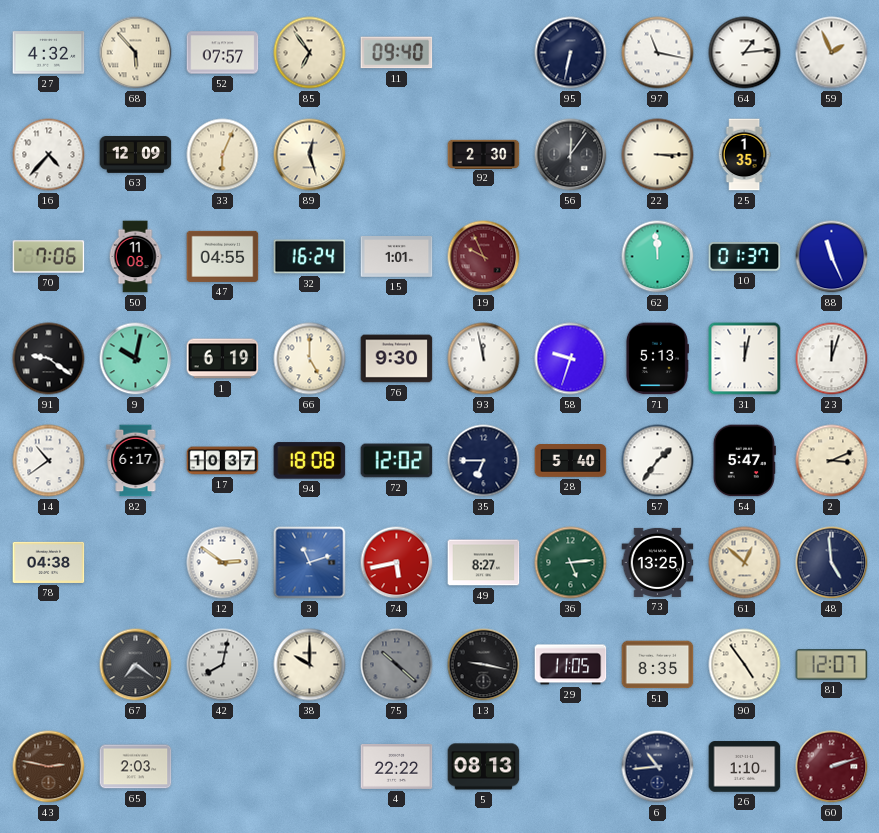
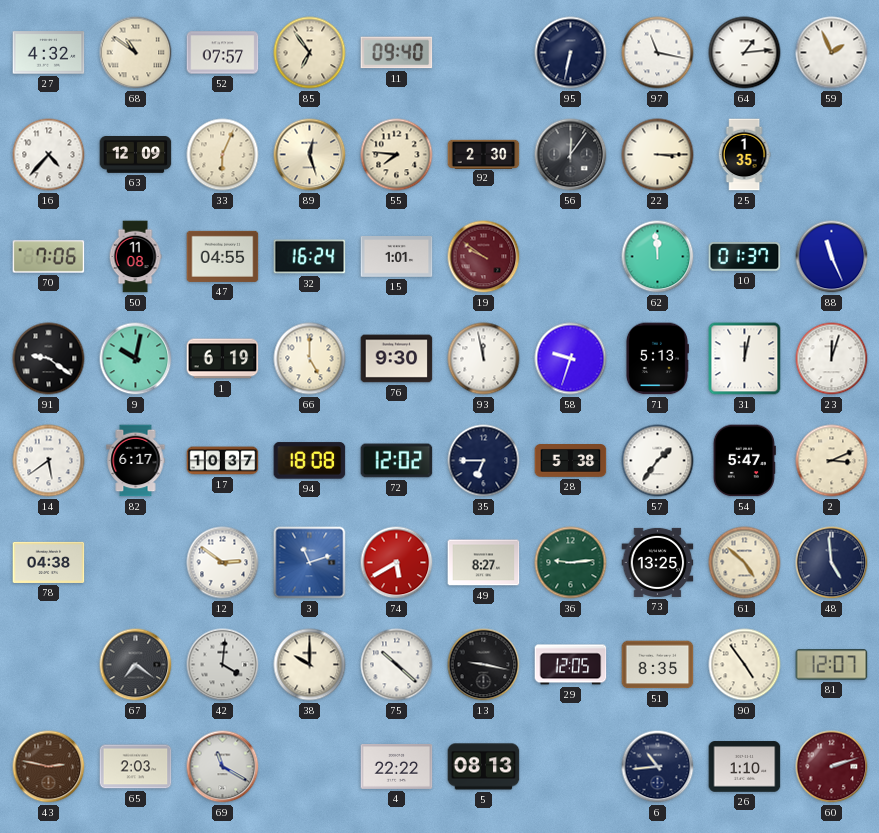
68: 5:53 -> 10:51
55: none -> 7:46
19: 9:56 -> 9:51
14: 10:39 -> 5:39
28: 5:40 -> 5:38
74: 5:43 -> 5:40
36: 5:14 -> 9:14
61: 12:52 -> 4:52
42: 8:02 -> 4:01
75 dial: grey -> white
29: 11:05 -> 12:05
69: none -> 11:20
